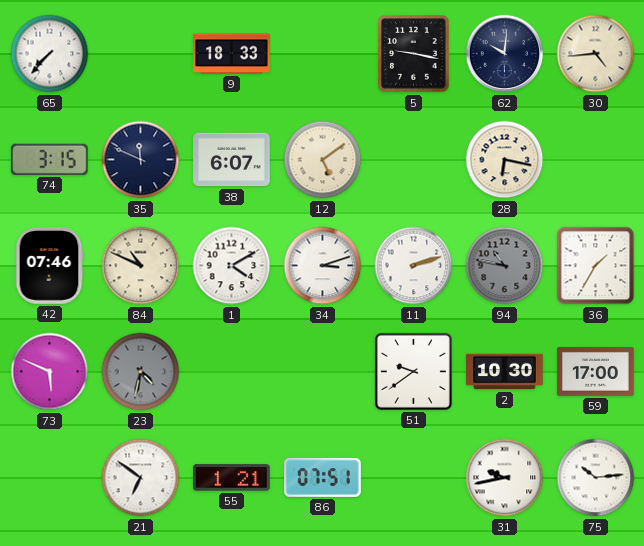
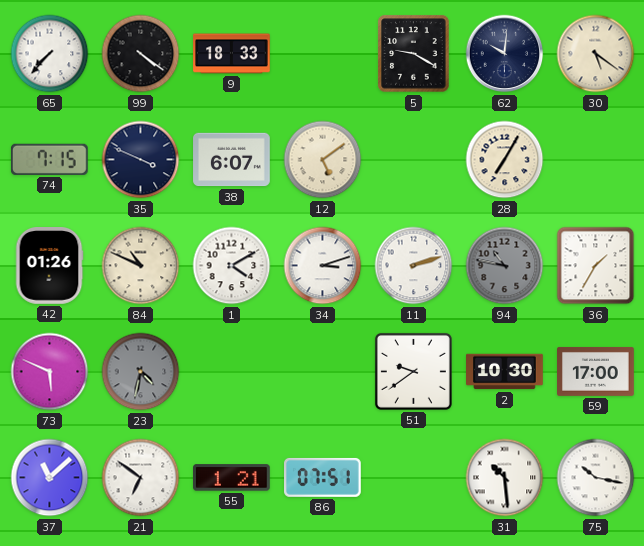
99: none -> 4:21
5: 9:17 -> 9:20
30: 4:44 -> 5:21
74: 3:15 -> 7:15
35: 11:49 -> 3:49
28: 6:17 -> 7:05
42: 07:46 -> 01:26
37: none -> 11:08
31: 9:43 -> 10:29
75: 10:14 -> 10:17
